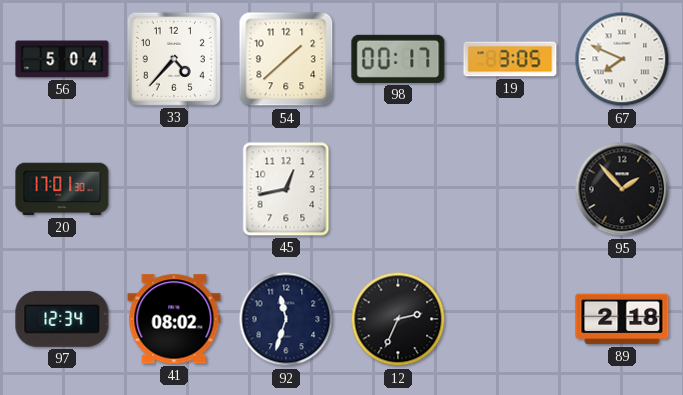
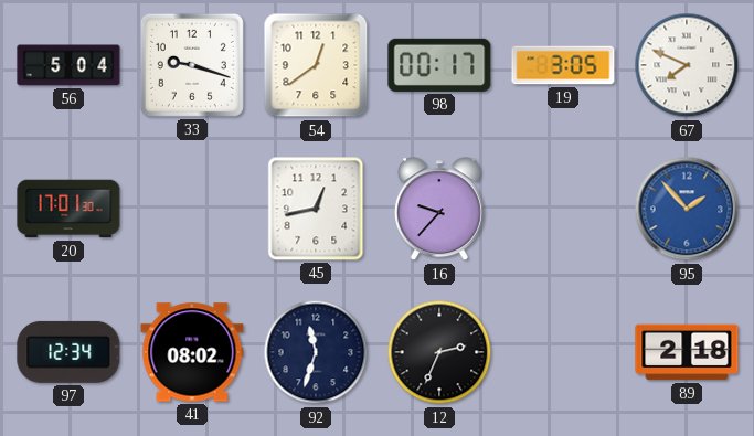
33: 4:37 -> 9:18
54: 1:38 -> 12:39
16: none -> 9:37
95 dial: black -> blue
